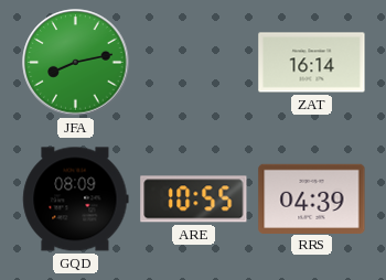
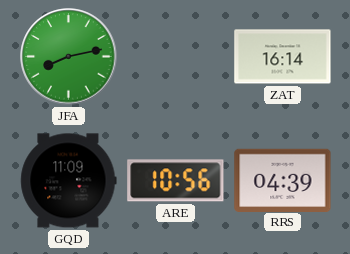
GQD: 08:09 -> 11:09
ARE: 10:55 -> 10:56
